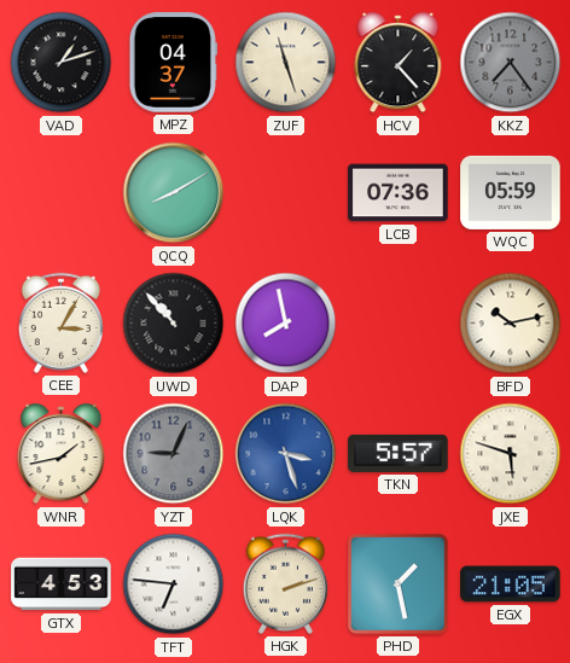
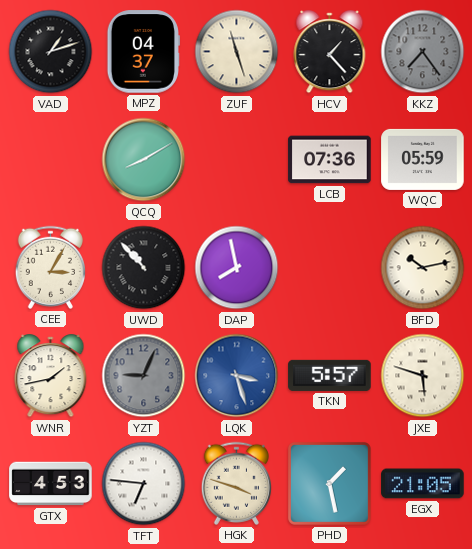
HGK: 2:12 -> 3:48
